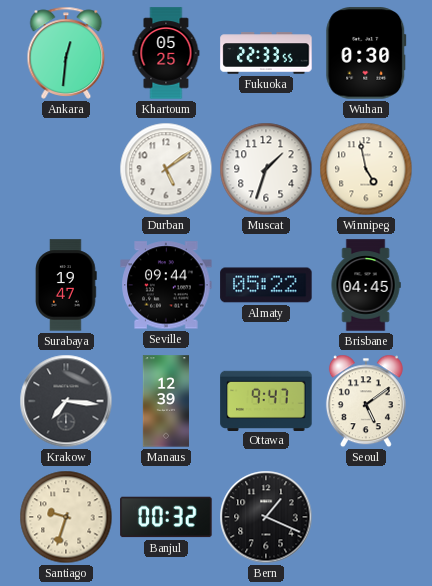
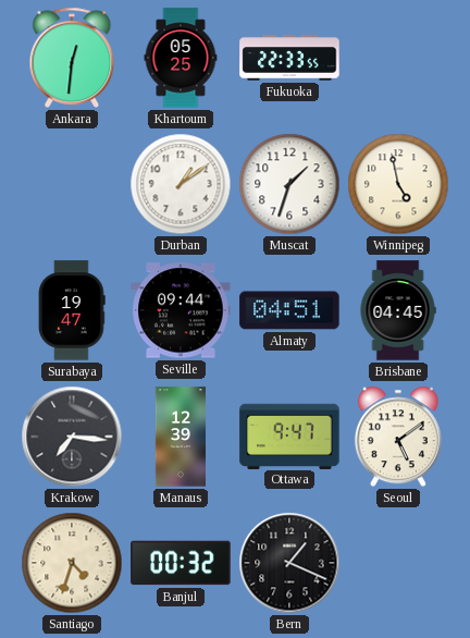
Wuhan: 0:30 -> none
Durban: 5:09 -> 1:09
Almaty: 05:22 -> 04:51
Santiago: 9:33 -> 4:33
